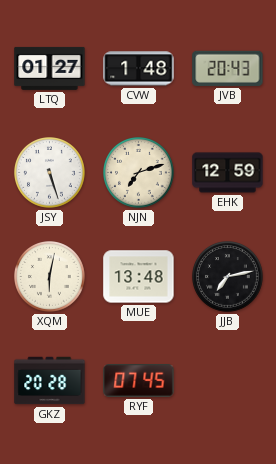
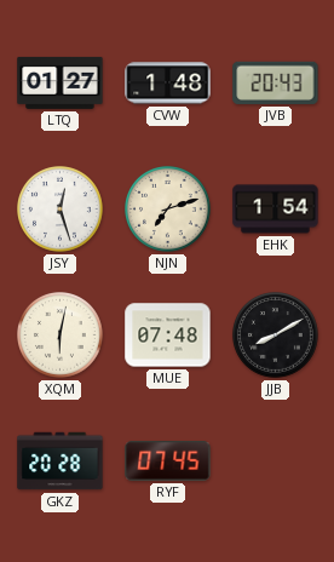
JSY: 5:27 -> 12:27
EHK: 12:59 -> 1:54
MUE: 13:48 -> 07:48
JJB: 7:13 -> 8:10
